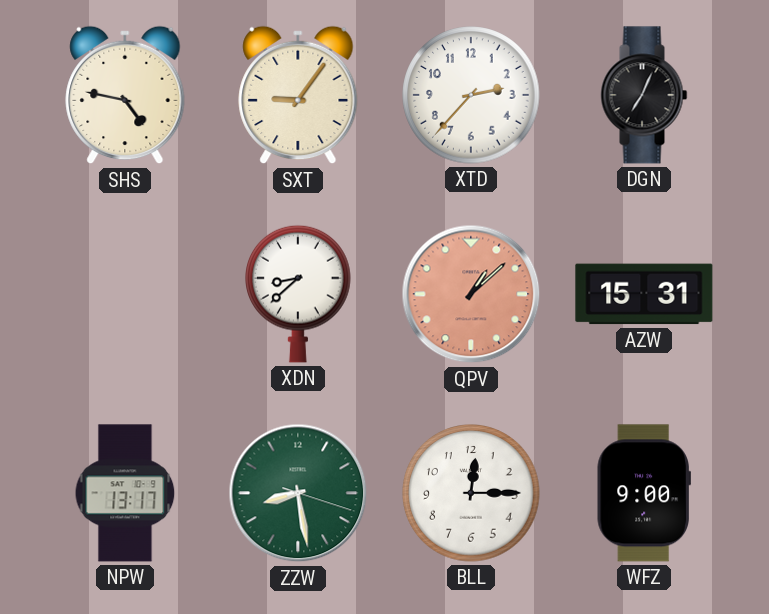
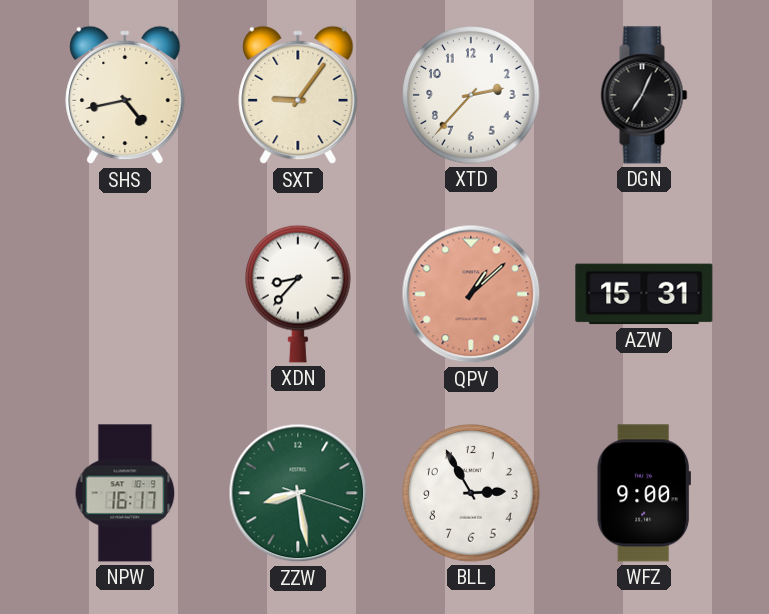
SHS: 4:47 -> 4:43
XDN: 8:38 -> 8:37
NPW: 13:17 -> 16:17
BLL: 12:15 -> 2:55
